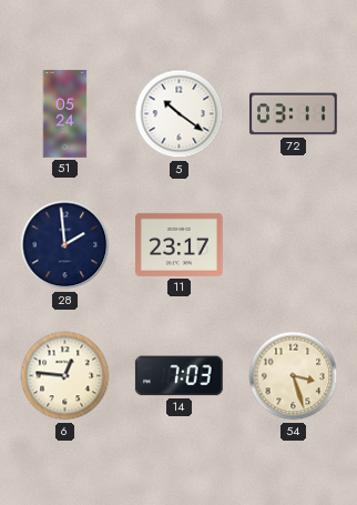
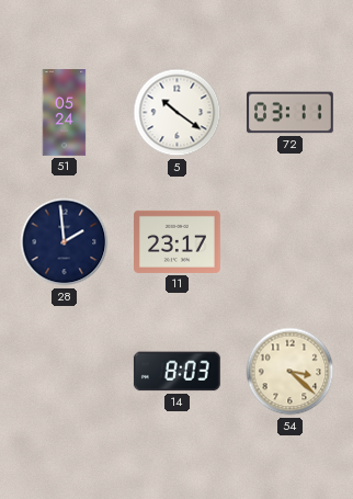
6: 12:46 -> none
14: 7:03 -> 8:03
54: 3:27 -> 3:22
